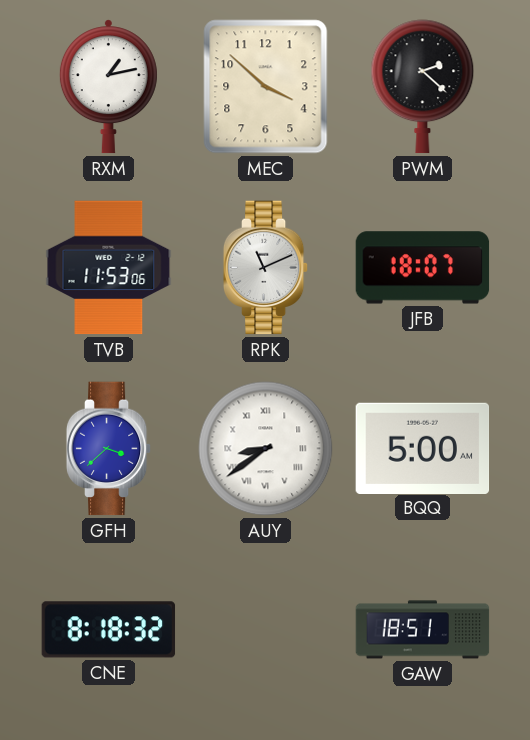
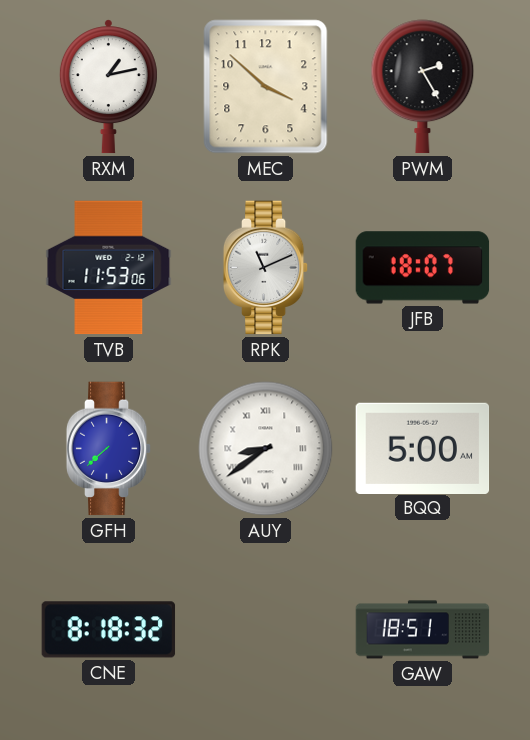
PWM: 2:22 -> 2:25
GFH: 3:38 -> 7:38
